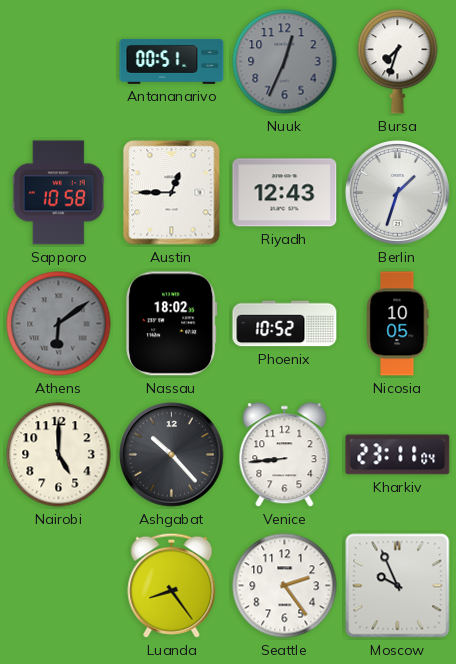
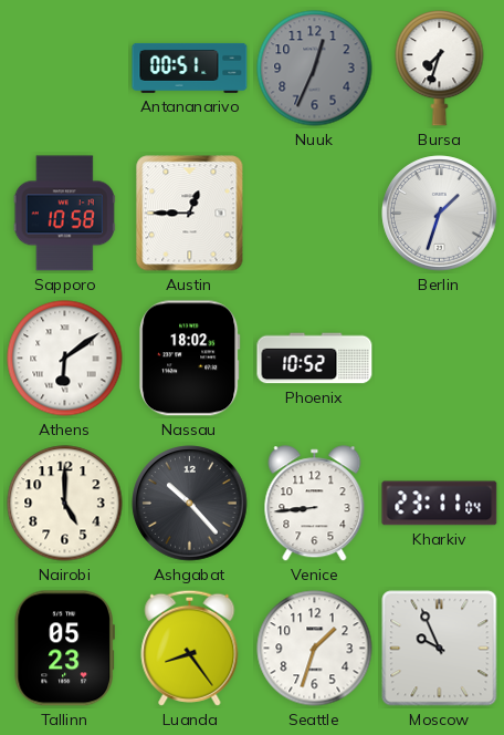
Riyadh: 12:43 -> none
Athens dial: grey -> white
Nicosia: 10:05 -> none
Tallinn: none -> 05:23
Seattle: 2:24 -> 1:33
